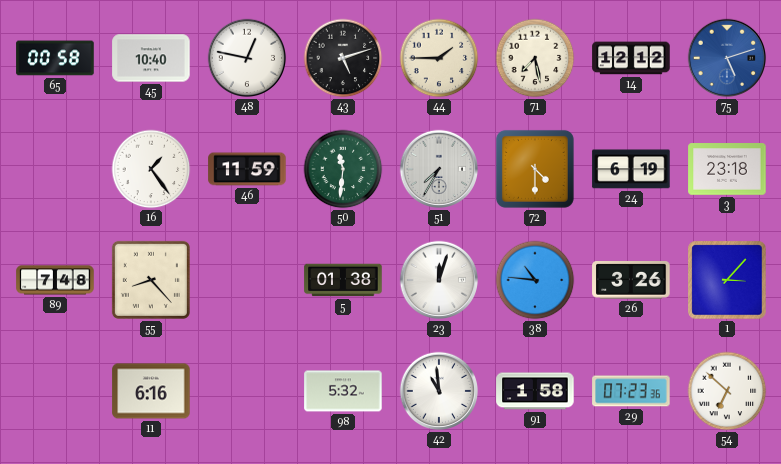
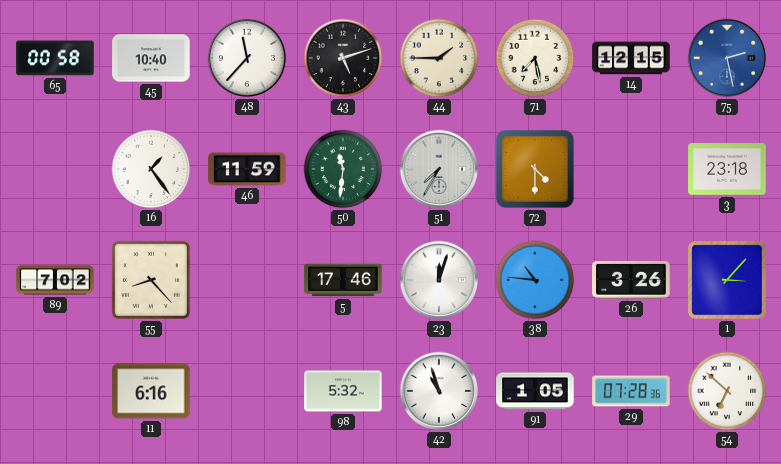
48: 12:47 -> 11:37
14: 12:12 -> 12:15
75: 5:12 -> 2:28
24: 6:19 -> none
89: 7:48 -> 7:02
5: 01:38 -> 17:46
42: 10:59 -> 10:57
91: 1:58 -> 1:05
29: 07:23 -> 07:28
